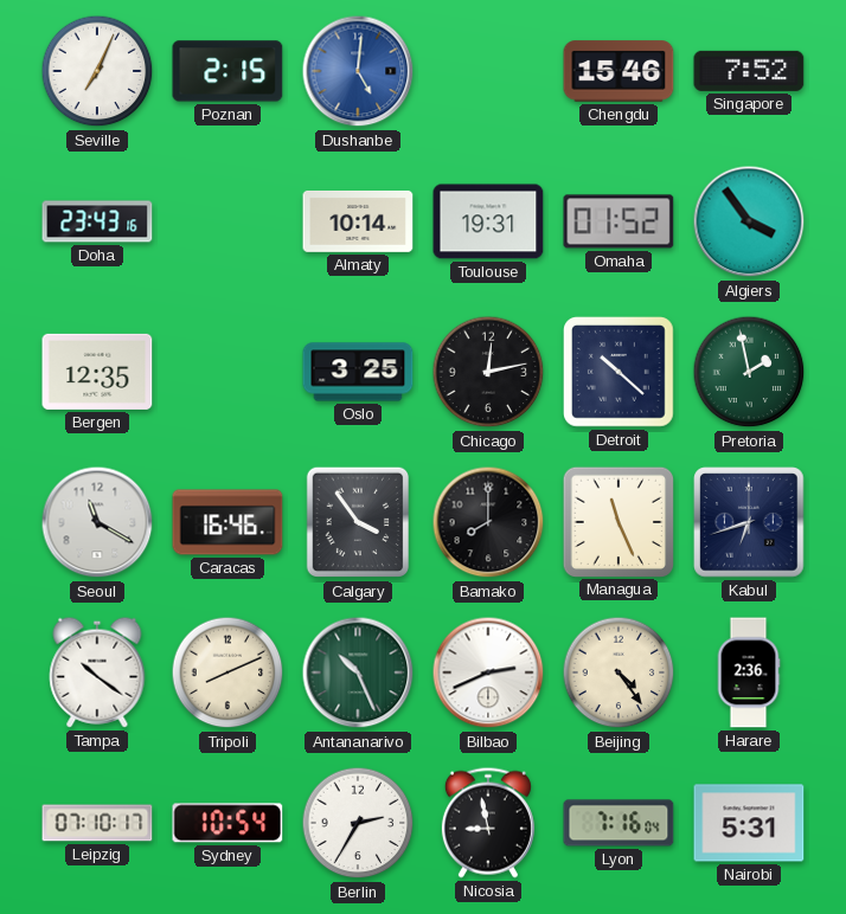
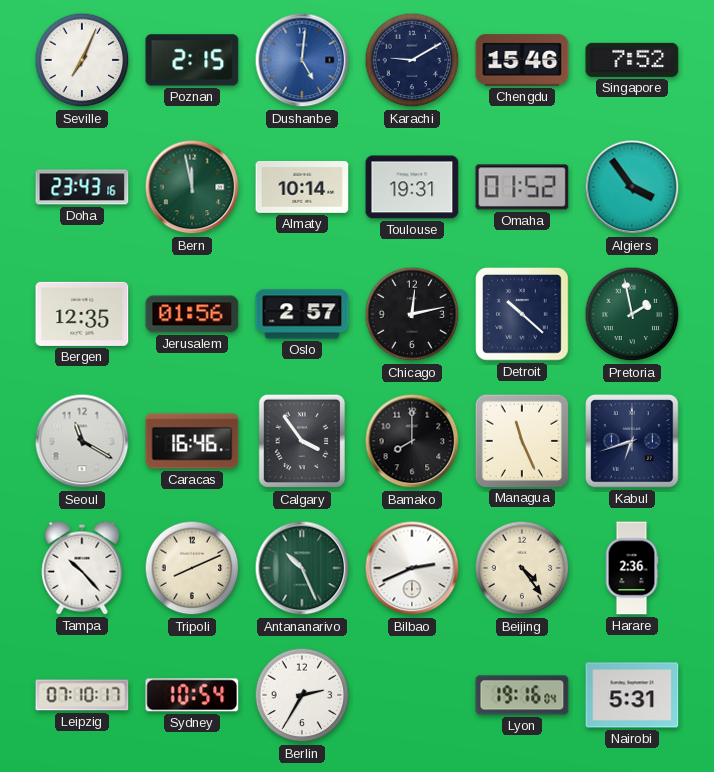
Karachi: none -> 9:10
Bern: none -> 11:58
Jerusalem: none -> 01:56
Oslo: 3:25 -> 2:57
Tampa: 10:21 -> 10:23
Nicosia: 8:58 -> none
Lyon: 7:16 -> 19:16
